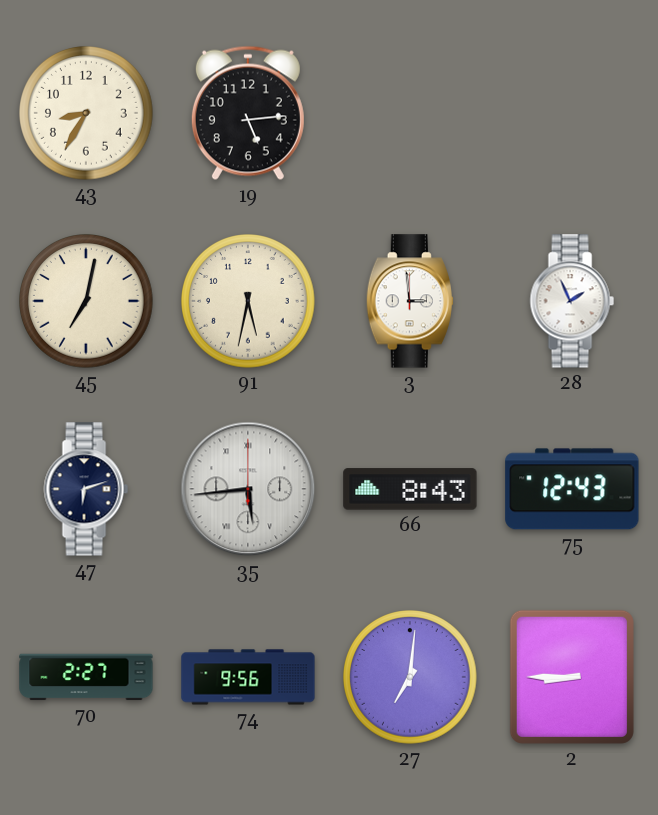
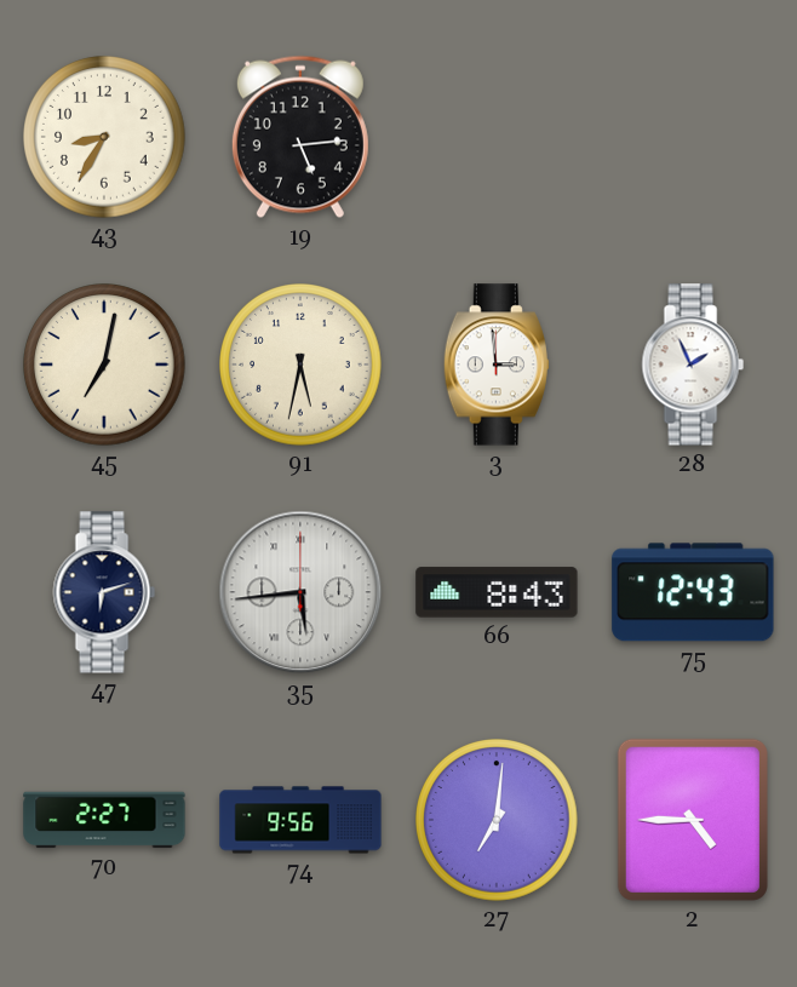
2: 8:45 -> 4:45
